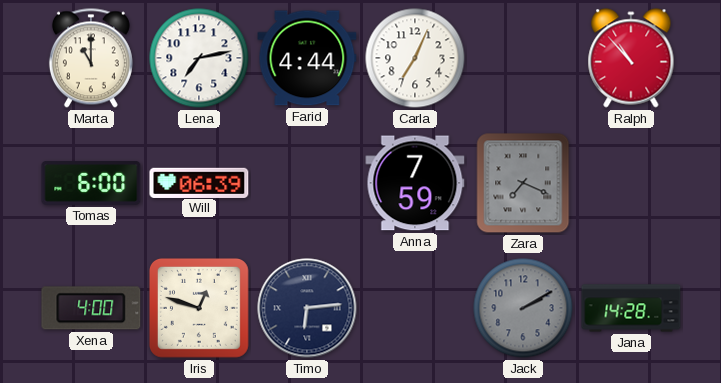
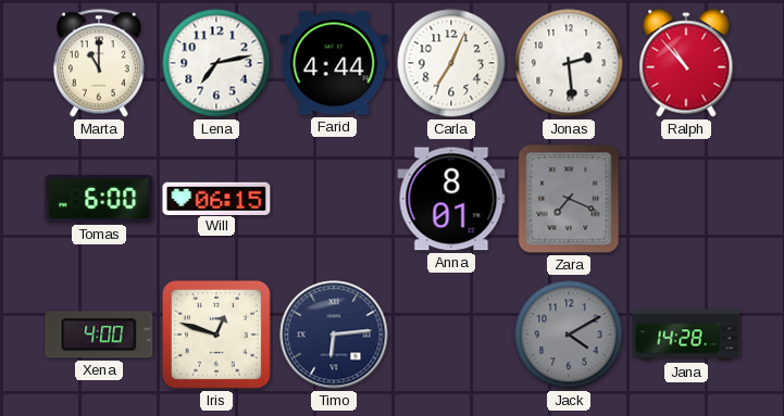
Jonas: none -> 2:29
Will: 06:39 -> 06:15
Anna: 7:59 -> 8:01
Jack: 2:10 -> 4:10
